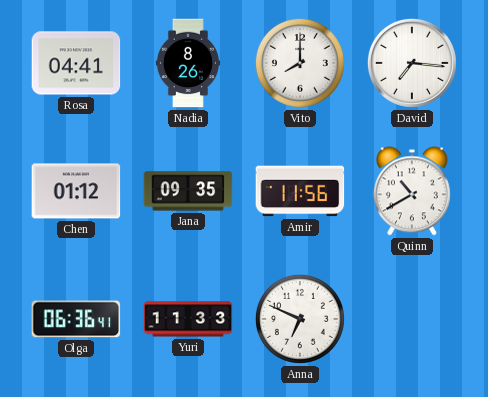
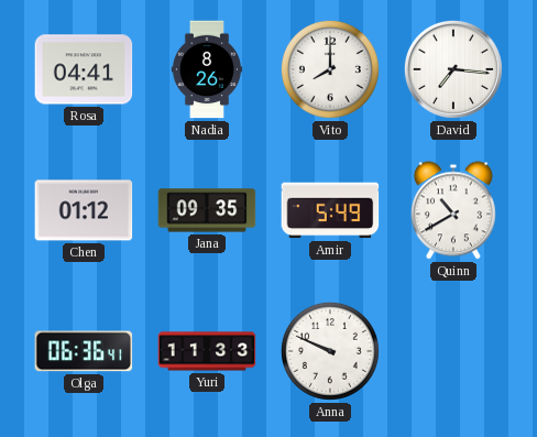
Amir: 11:56 -> 5:49
Anna: 6:49 -> 9:49
